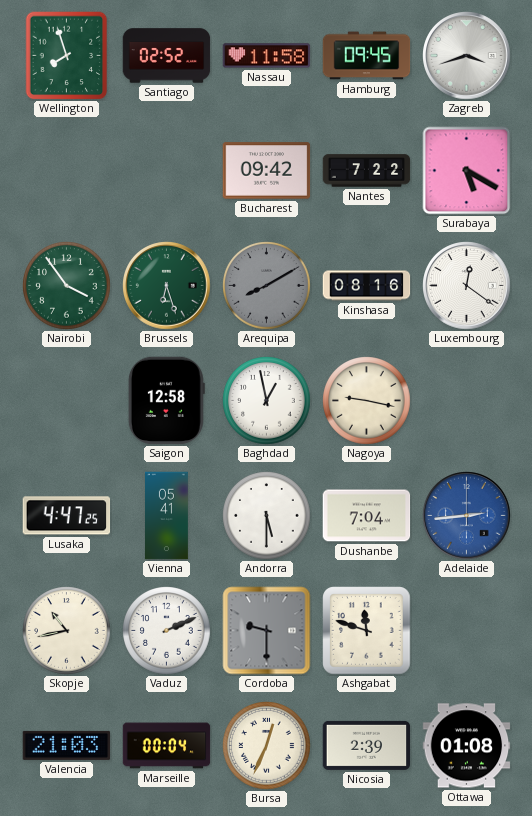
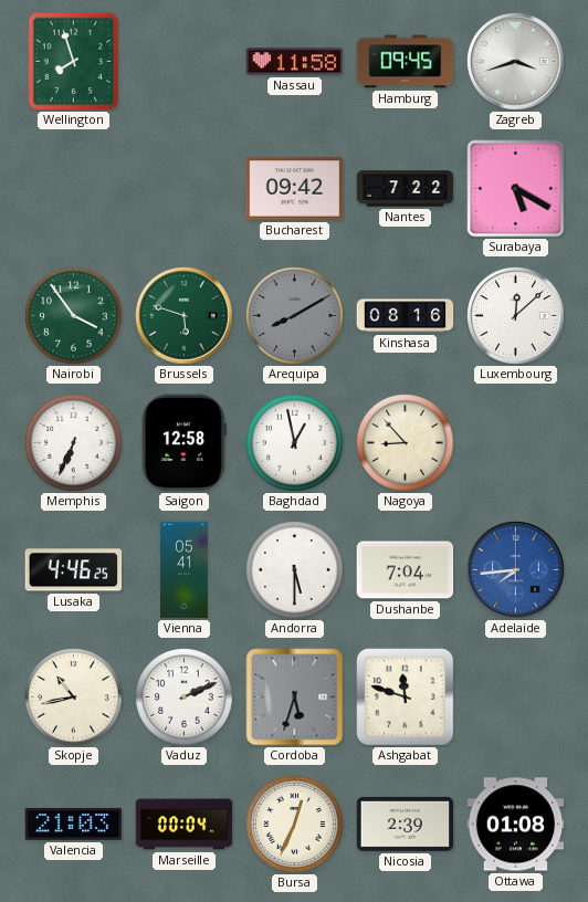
Santiago: 02:52 -> none
Brussels: 6:27 -> 5:48
Luxembourg: 12:21 -> 12:08
Memphis: none -> 6:34
Nagoya: 9:17 -> 8:53
Lusaka: 4:47 -> 4:46
Adelaide: 2:44 -> 7:44
Cordoba: 9:30 -> 5:33
